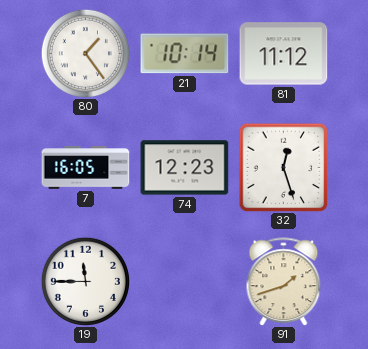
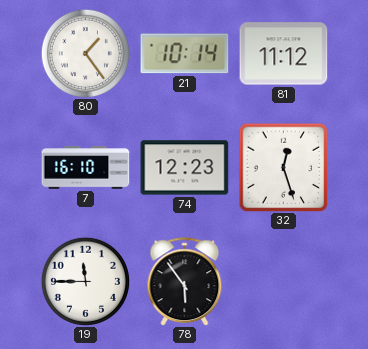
7: 16:05 -> 16:10
78: none -> 5:54
91: 1:42 -> none
